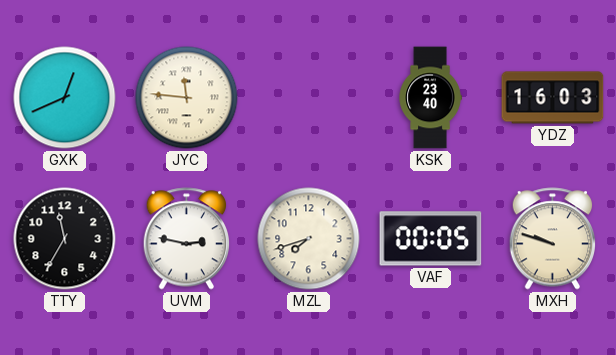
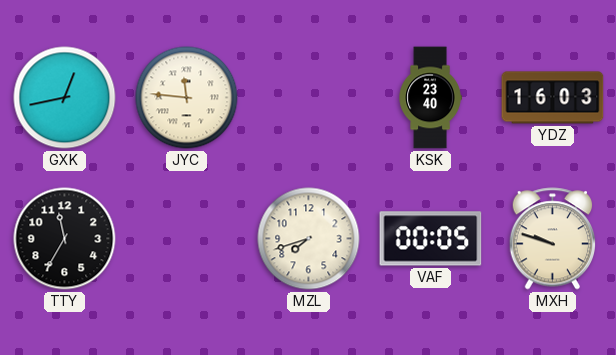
GXK: 12:41 -> 12:43
UVM: 2:47 -> none
